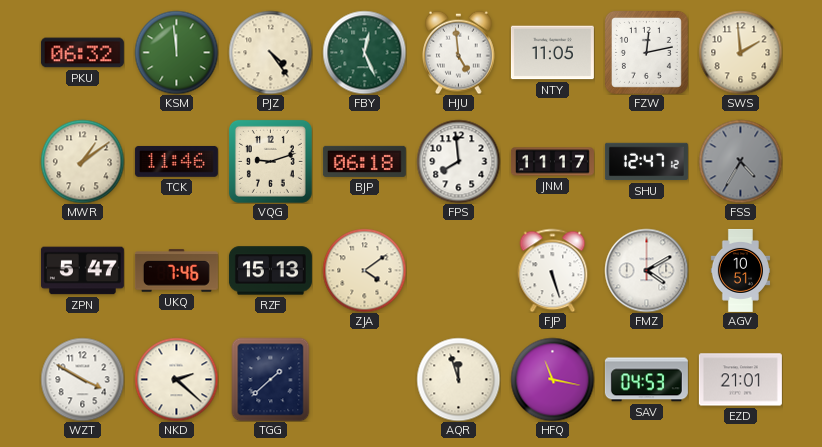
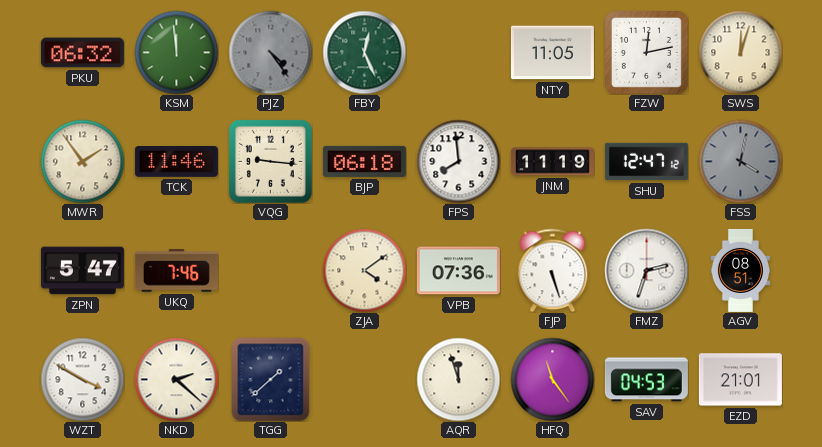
PJZ dial: cream -> grey
HJU: 4:59 -> none
SWS: 1:59 -> 12:03
MWR: 1:09 -> 1:54
VQG: 9:12 -> 9:16
JNM: 11:17 -> 11:19
FSS: 4:35 -> 4:02
RZF: 15:13 -> none
VPB: none -> 07:36
FMZ: 4:10 -> 2:33
AGV: 10:51 -> 08:51
HFQ: 11:17 -> 11:24
